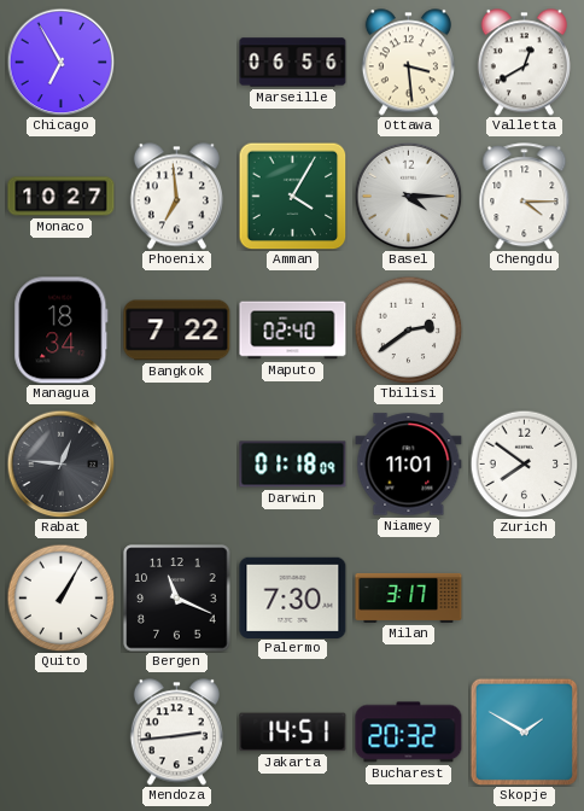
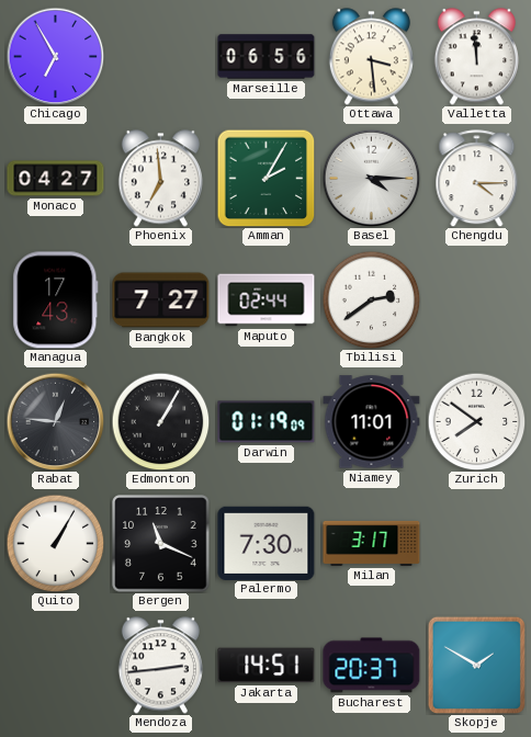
Valletta: 12:40 -> 11:59
Monaco: 10:27 -> 04:27
Amman: 4:05 -> 2:05
Managua: 18:34 -> 17:43
Bangkok: 7:22 -> 7:27
Maputo: 02:40 -> 02:44
Edmonton: none -> 1:05
Darwin: 01:18 -> 01:19
Bucharest: 20:32 -> 20:37
